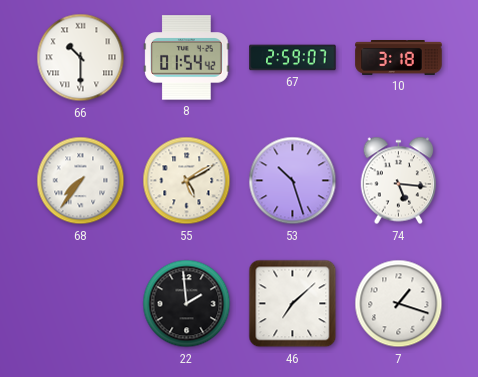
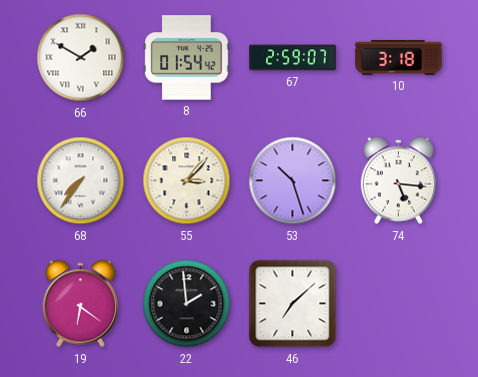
66: 10:30 -> 1:50
55: 5:10 -> 3:07
19: none -> 6:21
7: 1:18 -> none
